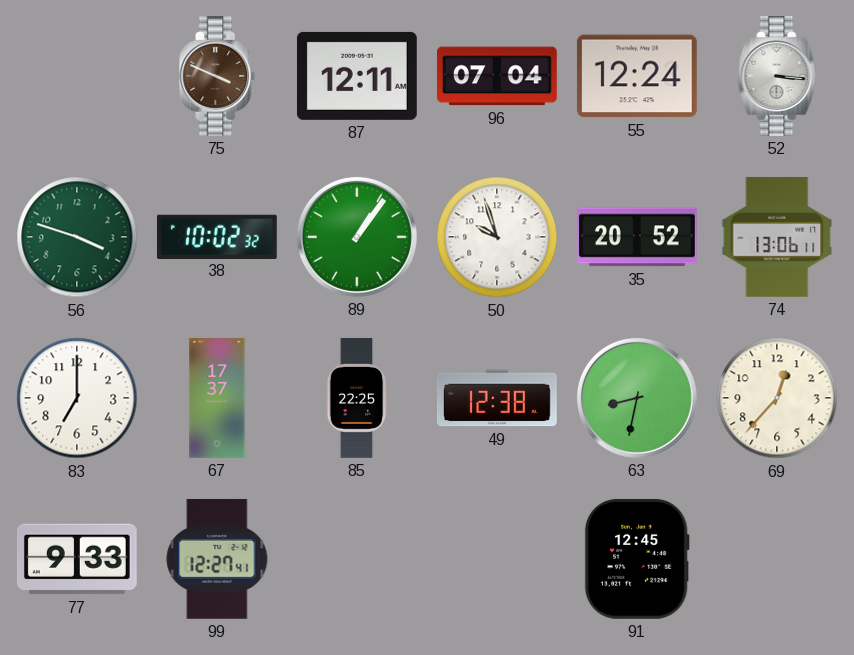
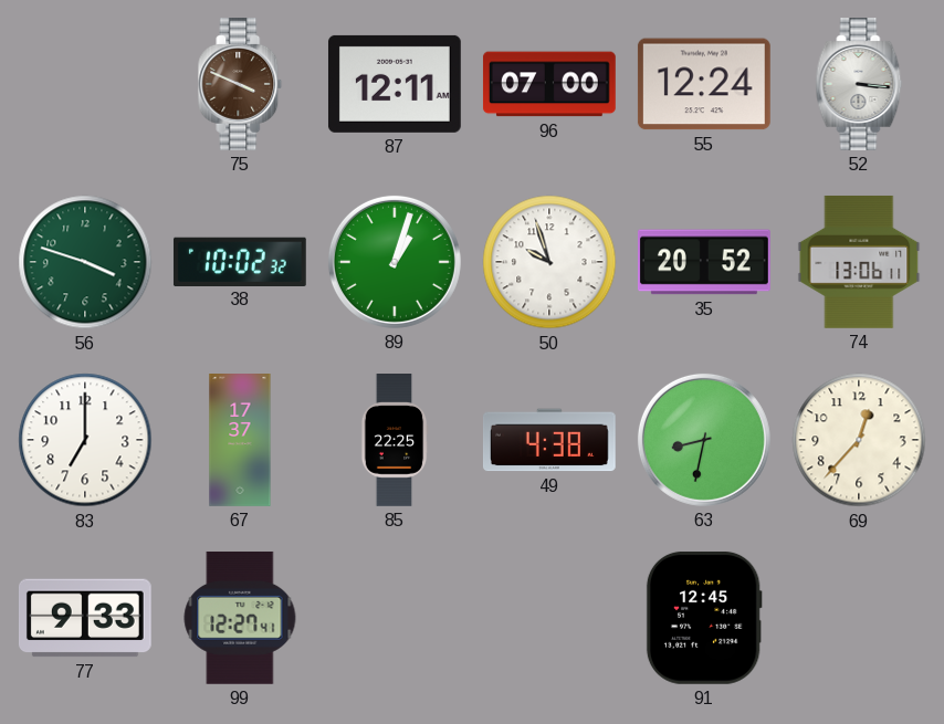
96: 07:04 -> 07:00
89: 1:06 -> 1:03
49: 12:38 -> 4:38
